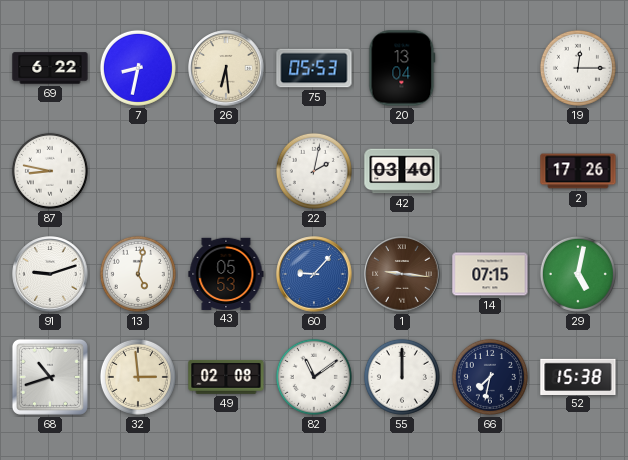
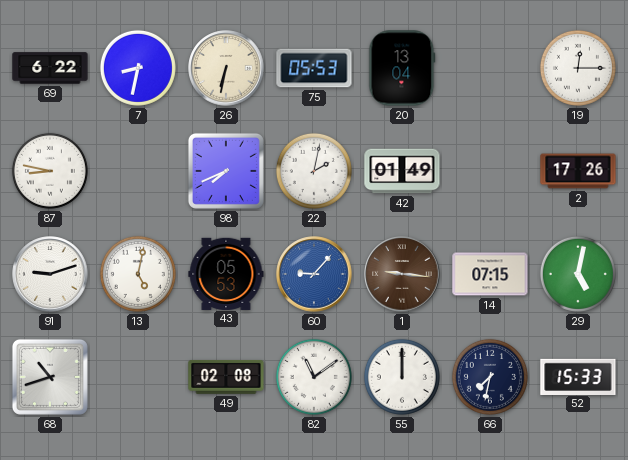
26: 6:29 -> 6:32
98: none -> 7:41
42: 03:40 -> 01:49
32: 2:59 -> none
52: 15:38 -> 15:33
